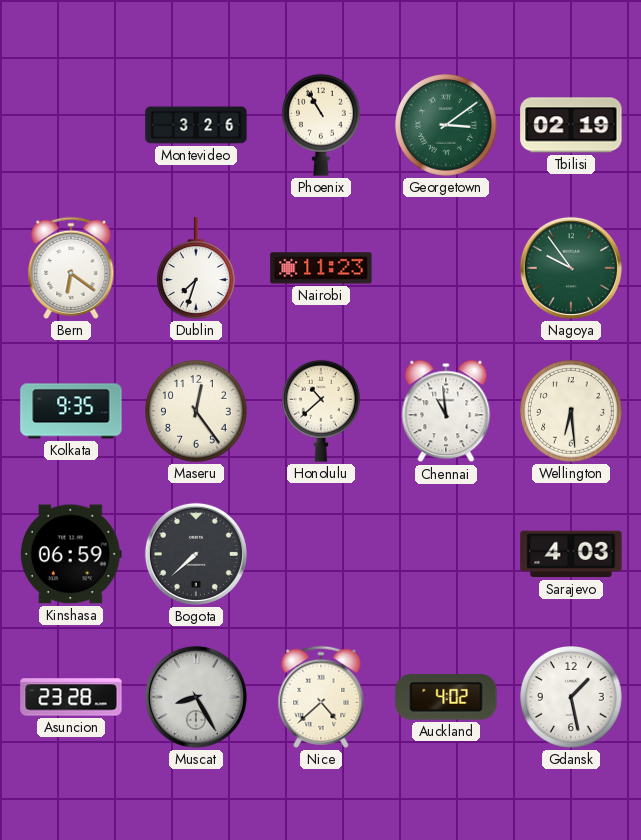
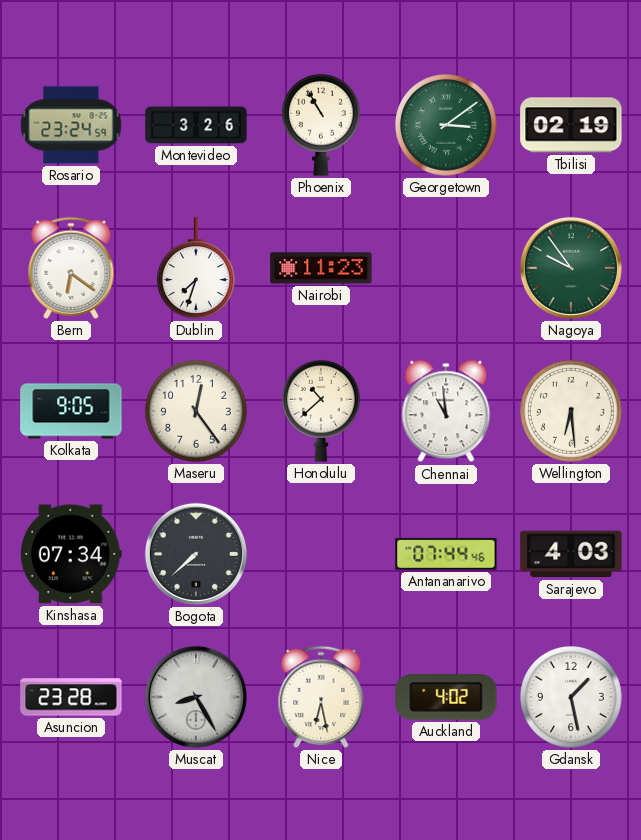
Rosario: none -> 23:24
Kolkata: 9:35 -> 9:05
Kinshasa: 06:59 -> 07:34
Antananarivo: none -> 07:44
Nice: 4:38 -> 6:28
